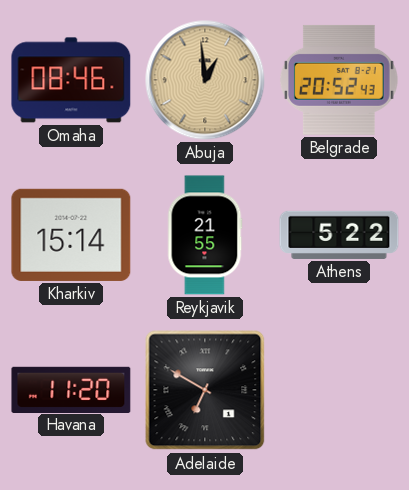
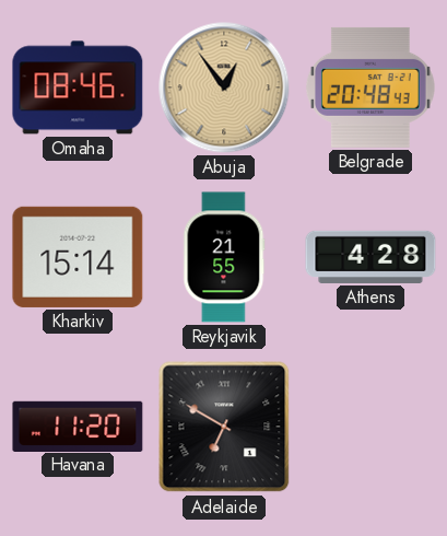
Abuja: 12:59 -> 12:54
Belgrade: 20:52 -> 20:48
Athens: 5:22 -> 4:28
